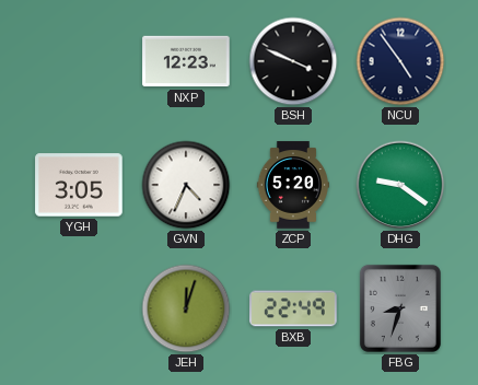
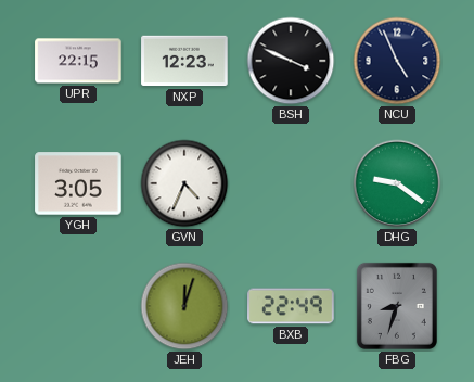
UPR: none -> 22:15
NCU: 4:54 -> 4:56
ZCP: 5:20 -> none
